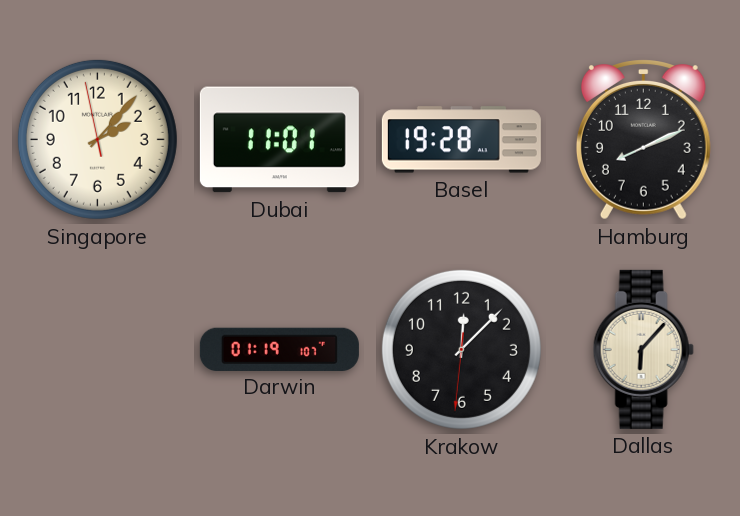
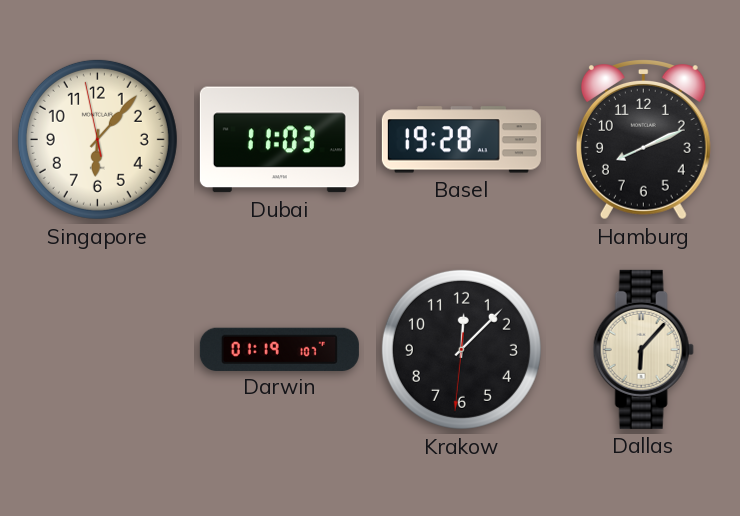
Singapore: 2:06 -> 6:06
Dubai: 11:01 -> 11:03
